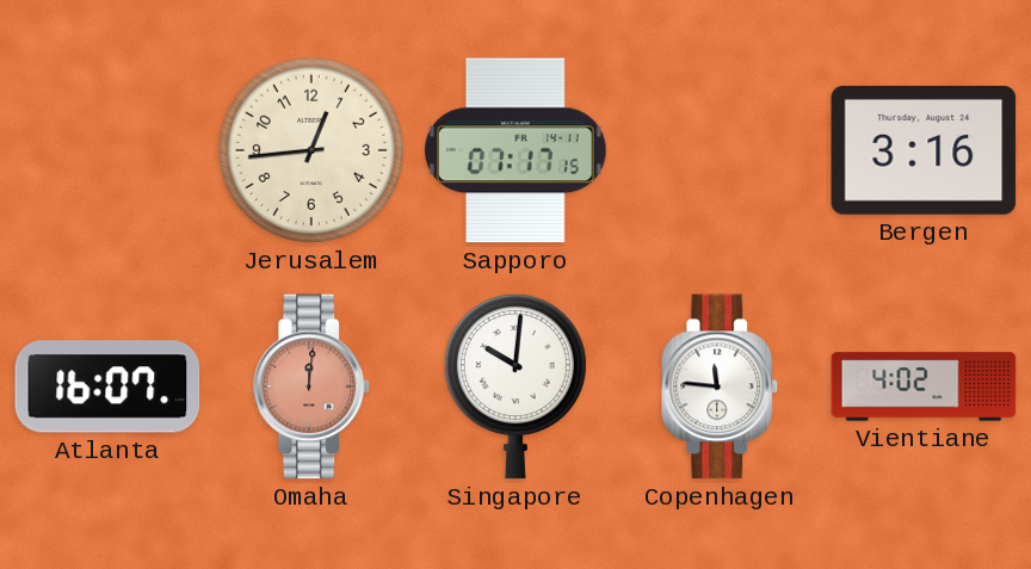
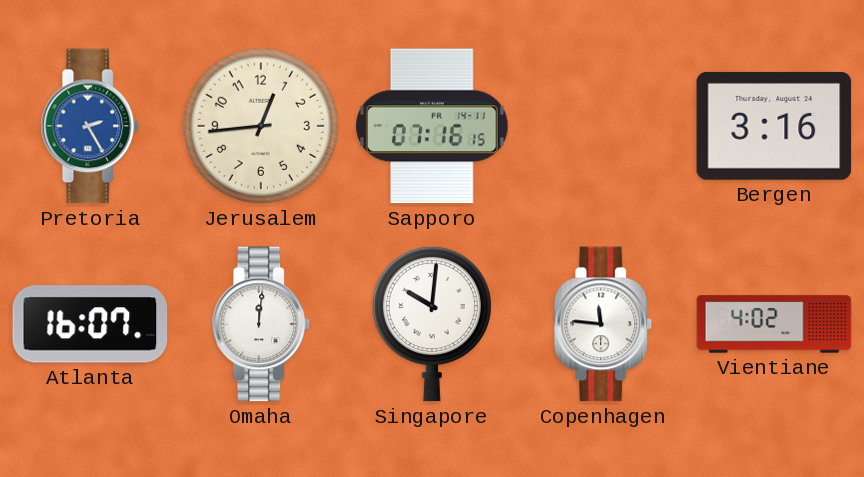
Pretoria: none -> 2:25
Sapporo: 07:17 -> 07:16
Omaha dial: salmon -> white
